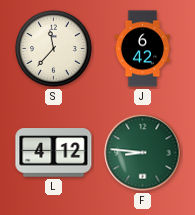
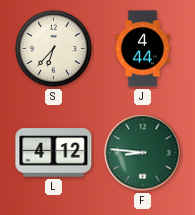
S: 11:37 -> 6:37
J: 6:42 -> 4:44
